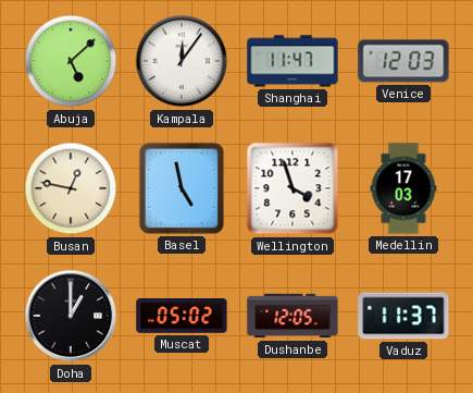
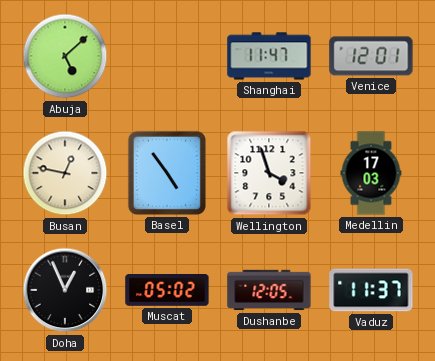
Kampala: 12:06 -> none
Venice: 12:03 -> 12:01
Basel: 4:58 -> 4:54
Doha: 1:00 -> 12:56
